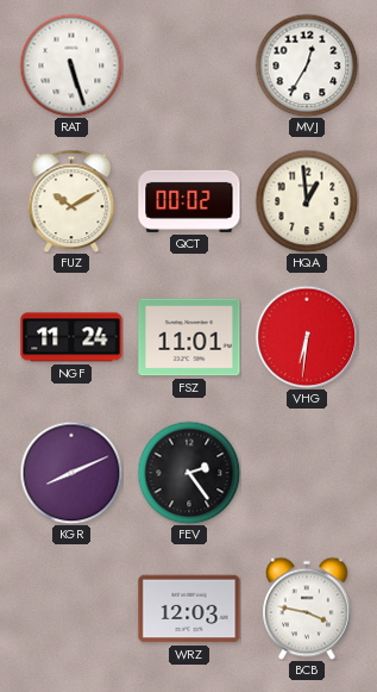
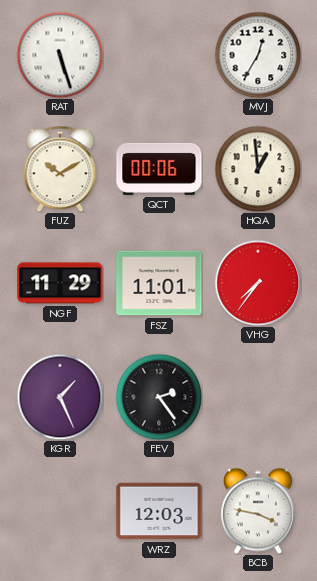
QCT: 00:02 -> 00:06
NGF: 11:24 -> 11:29
VHG: 6:31 -> 7:36
KGR: 8:11 -> 1:26
